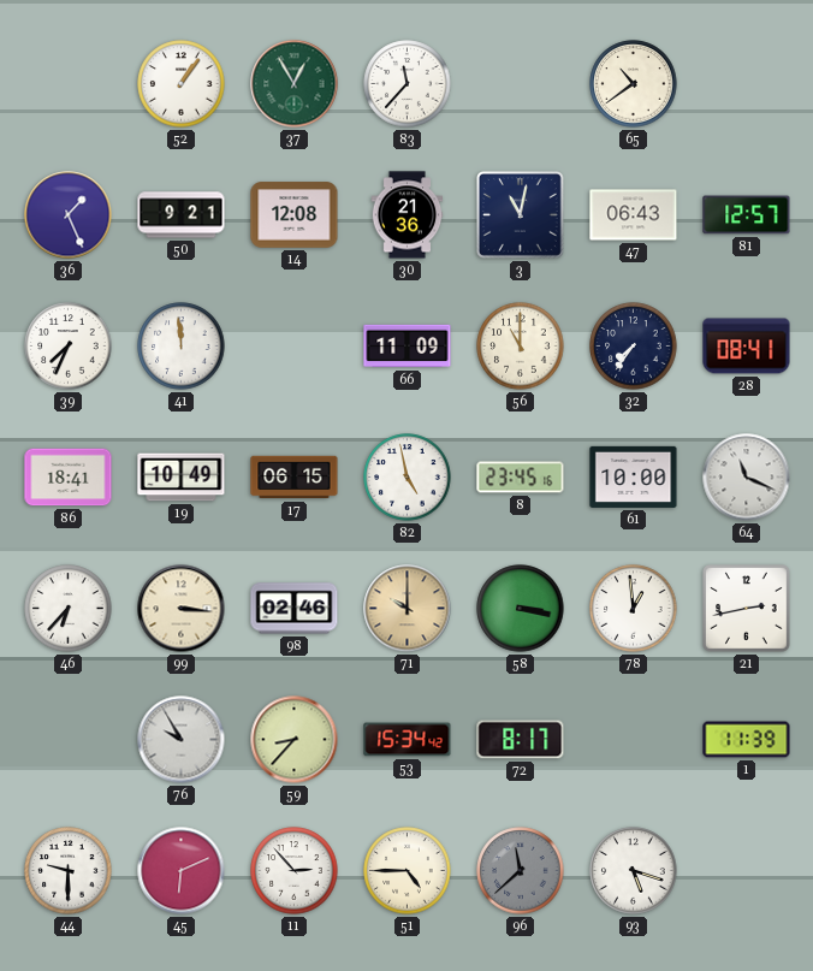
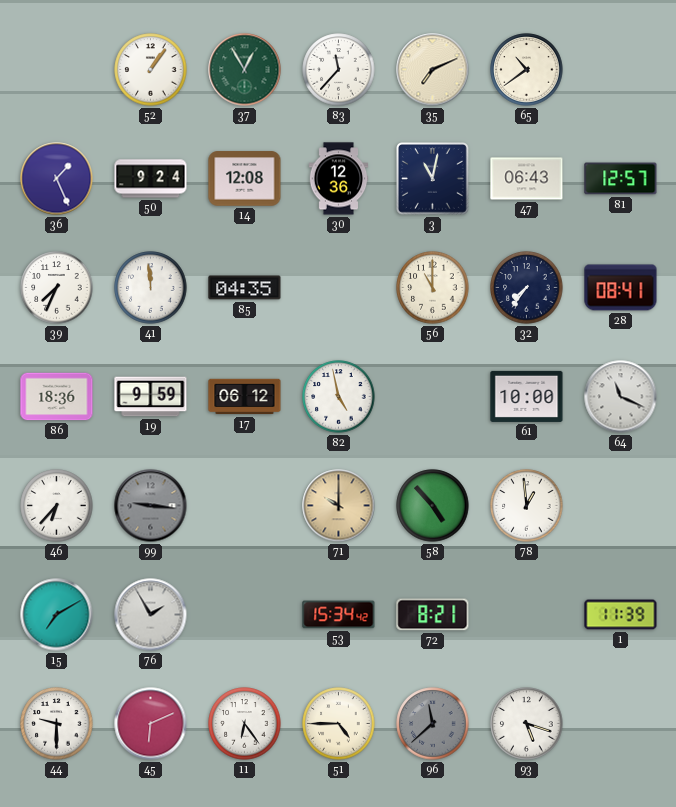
35: none -> 7:11
50: 9:21 -> 9:24
30: 21:36 -> 12:36
85: none -> 04:35
66: 11:09 -> none
86: 18:41 -> 18:36
19: 10:49 -> 9:59
17: 06:15 -> 06:12
8: 23:45 -> none
99: 3:16 -> 9:16
99 dial: cream -> grey
98: 02:46 -> none
58: 3:17 -> 4:53
21: 2:43 -> none
15: none -> 7:10
76: 9:55 -> 1:55
59: 8:37 -> none
72: 8:17 -> 8:21
11: 2:53 -> 6:24
